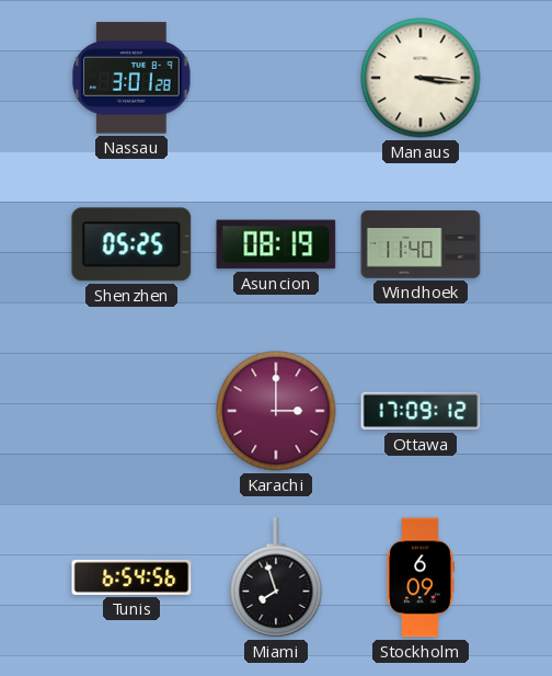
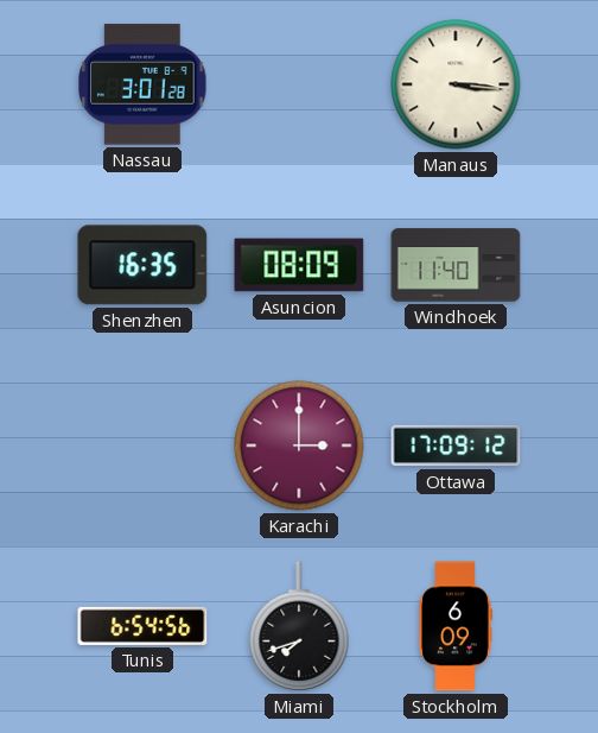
Shenzhen: 05:25 -> 16:35
Asuncion: 08:19 -> 08:09
Miami: 7:57 -> 7:42
